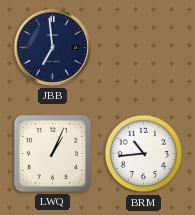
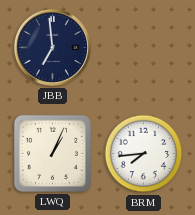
BRM: 10:44 -> 7:44
